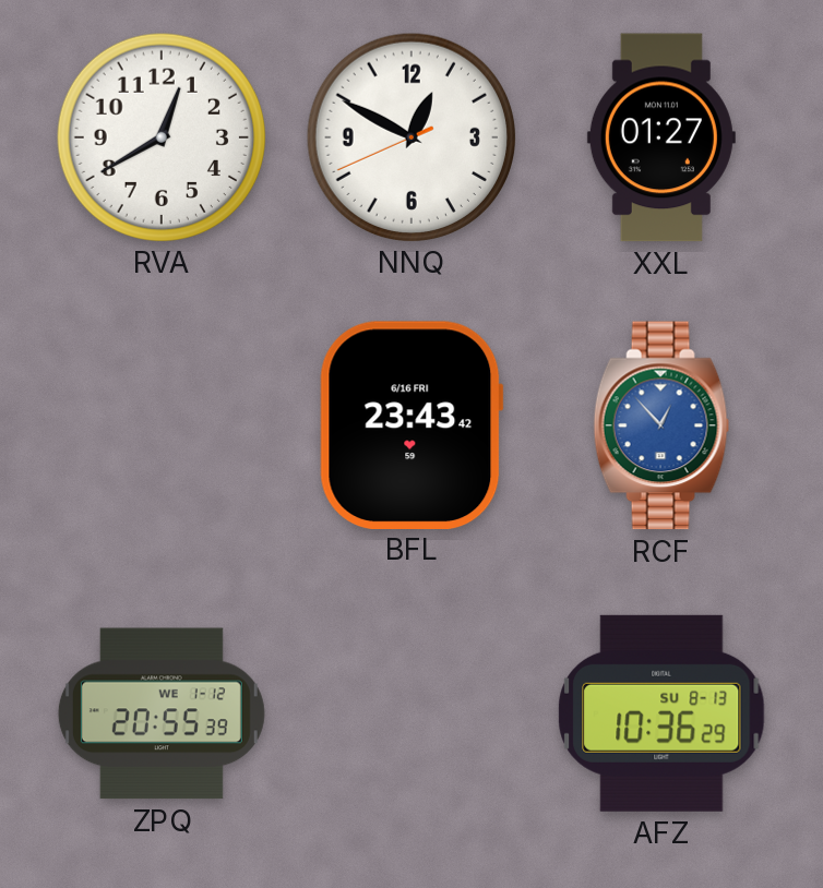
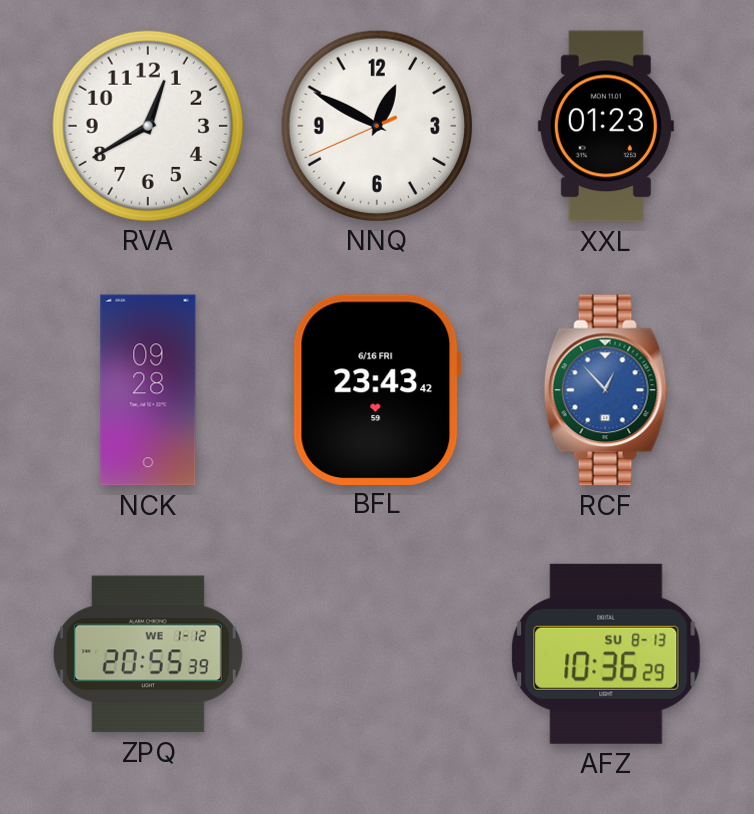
XXL: 01:27 -> 01:23
NCK: none -> 09:28
